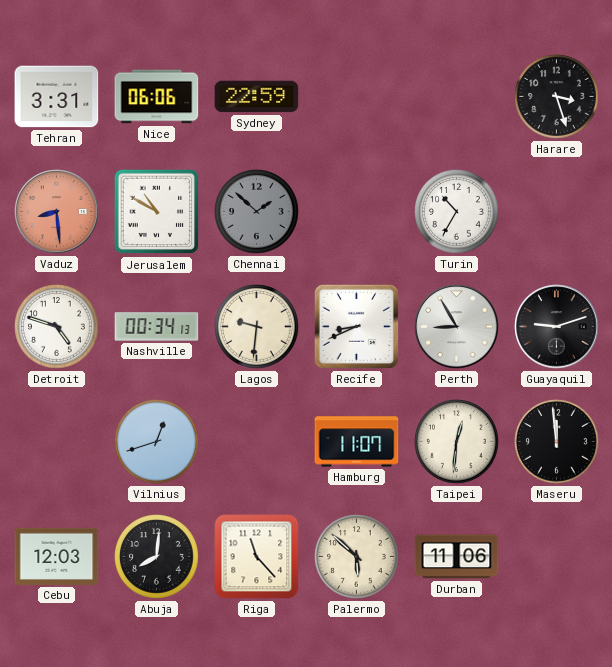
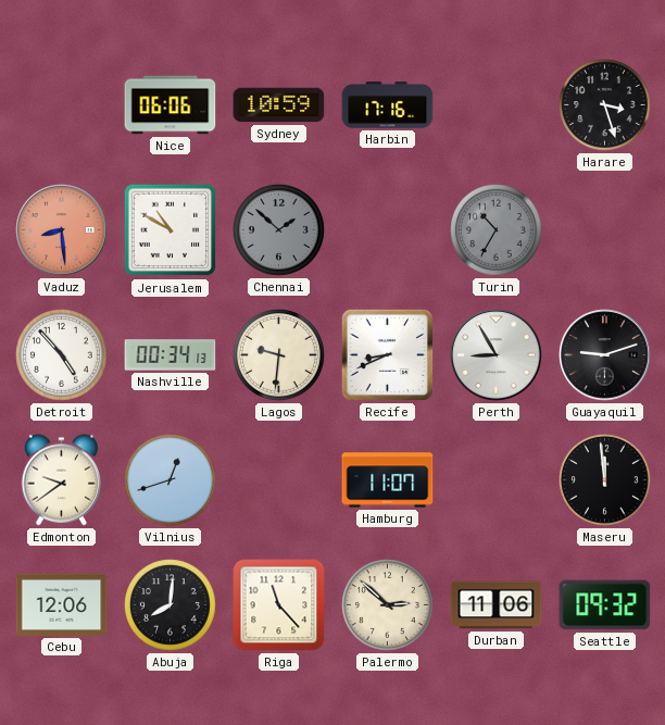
Tehran: 3:31 -> none
Sydney: 22:59 -> 10:59
Harbin: none -> 17:16
Turin dial: white -> grey
Detroit: 4:48 -> 4:53
Edmonton: none -> 9:39
Taipei: 12:31 -> none
Cebu: 12:03 -> 12:06
Palermo: 5:52 -> 2:52
Seattle: none -> 09:32
